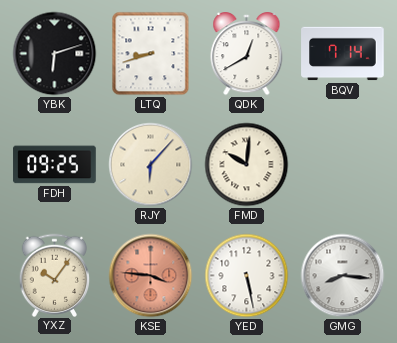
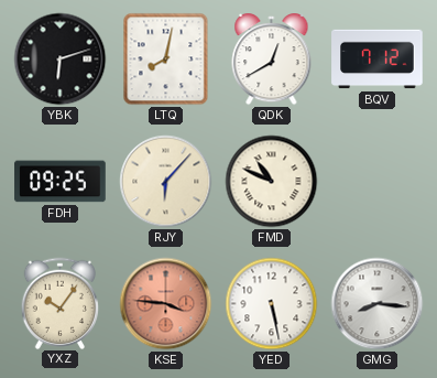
LTQ: 8:42 -> 8:02
BQV: 7:14 -> 7:12
FMD: 10:01 -> 10:49
